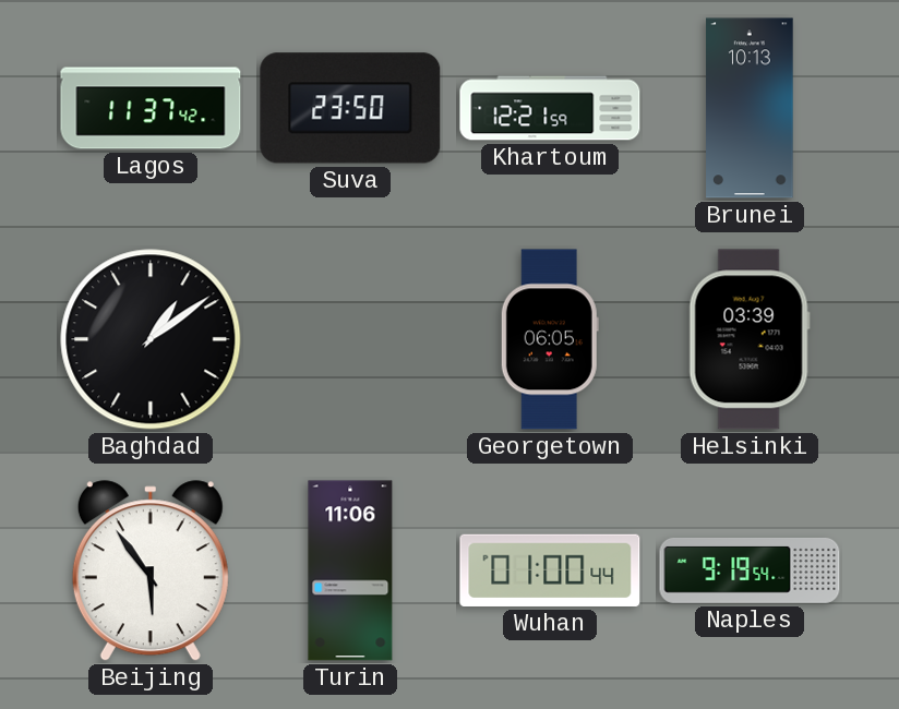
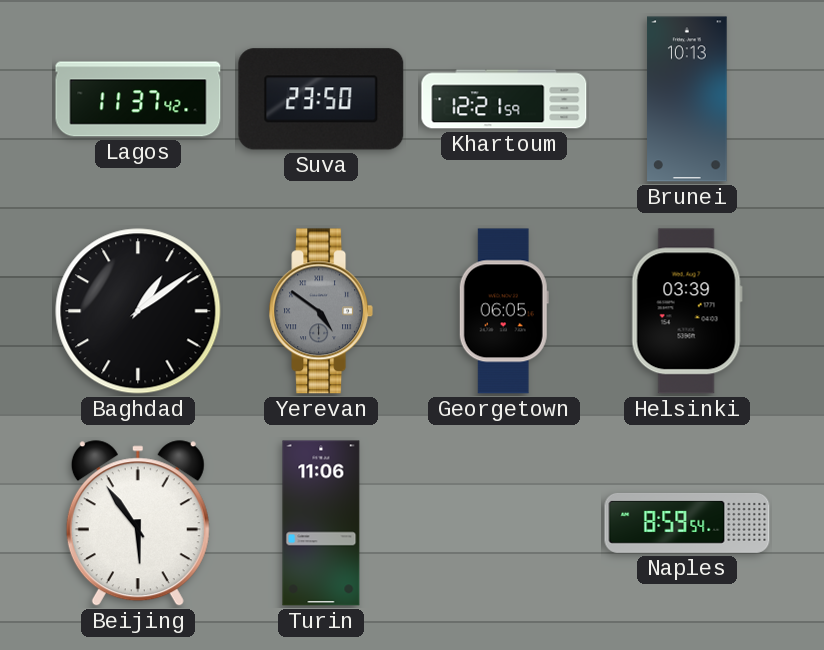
Yerevan: none -> 4:51
Wuhan: 01:00 -> none
Naples: 9:19 -> 8:59
